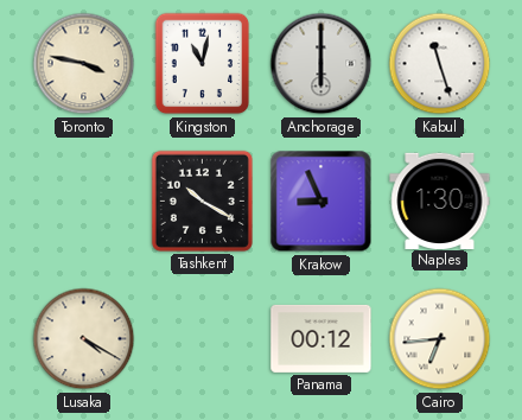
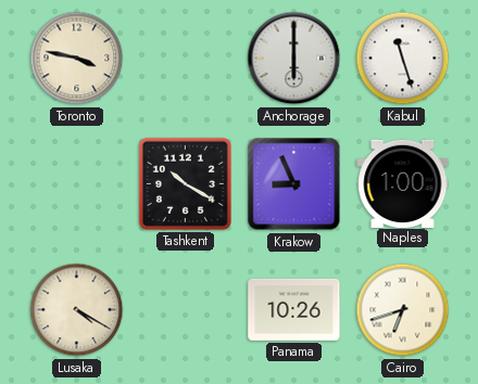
Kingston: 11:02 -> none
Naples: 1:30 -> 1:00
Panama: 00:12 -> 10:26
Cairo: 6:44 -> 6:42
